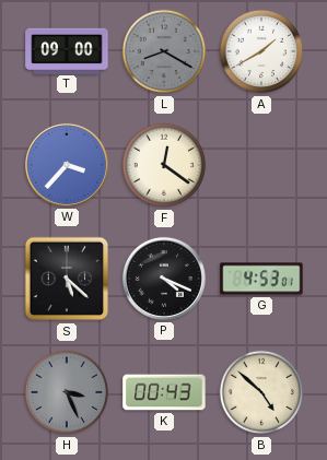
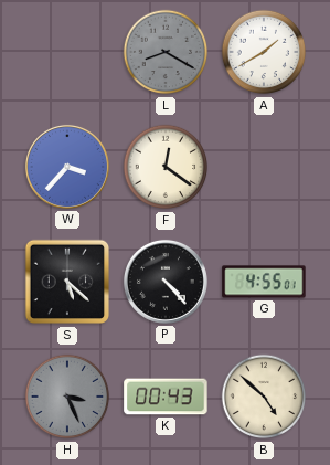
T: 09:00 -> none
P: 4:19 -> 4:23
G: 4:53 -> 4:55
